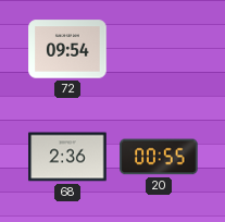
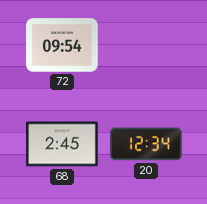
68: 2:36 -> 2:45
20: 00:55 -> 12:34
